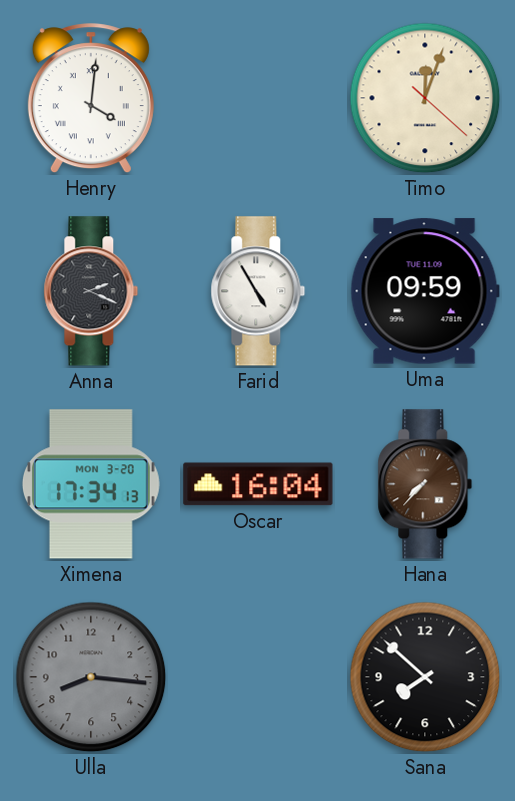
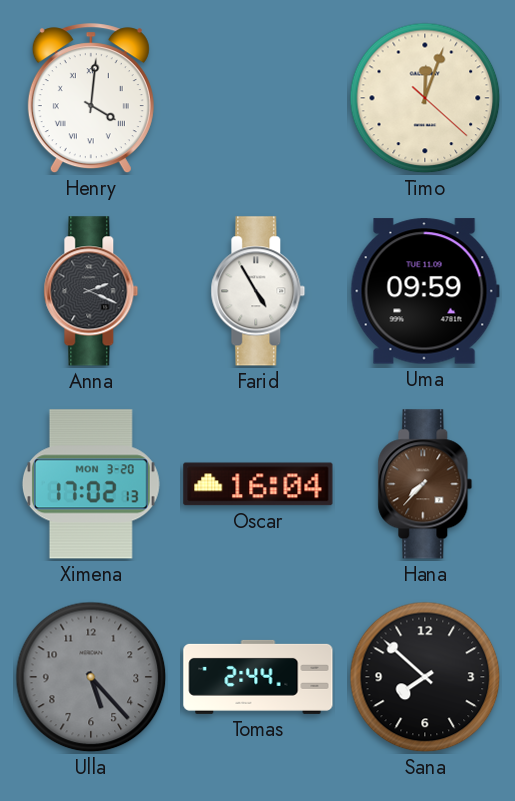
Ximena: 17:34 -> 17:02
Ulla: 8:16 -> 5:23
Tomas: none -> 2:44
